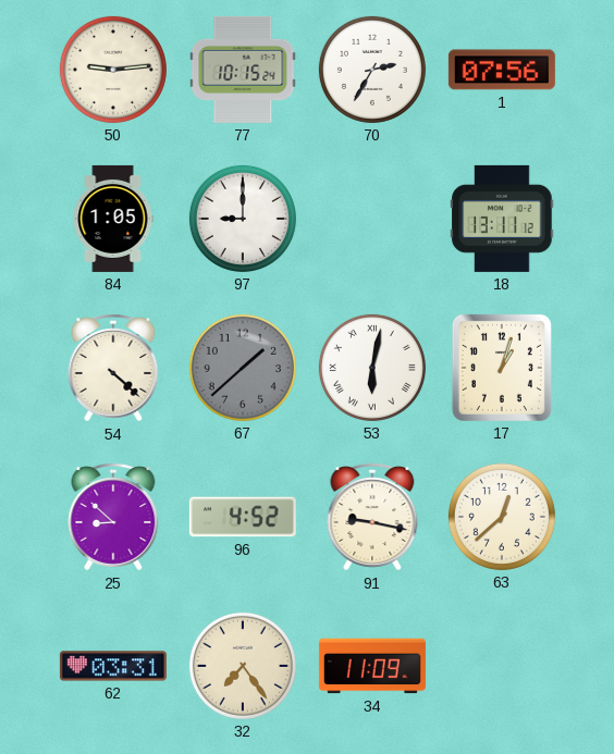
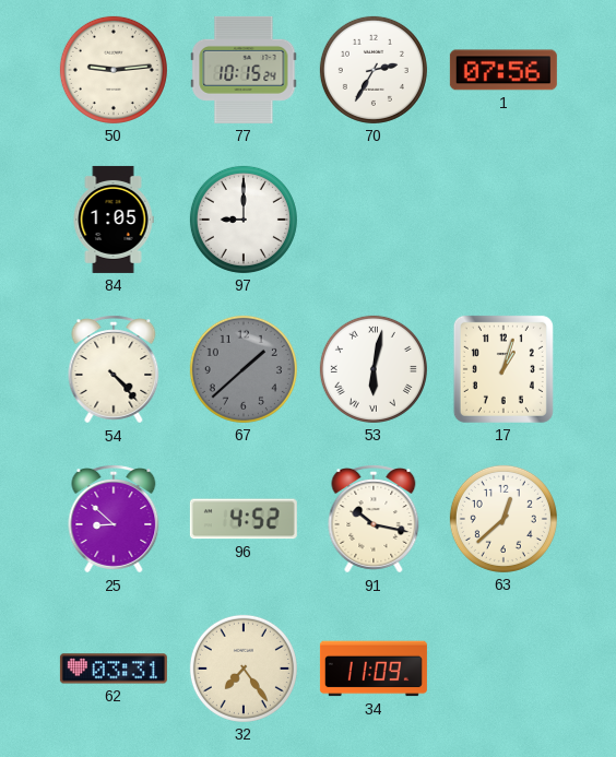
18: 13:11 -> none
54: 4:22 -> 4:23
91: 9:17 -> 10:17
